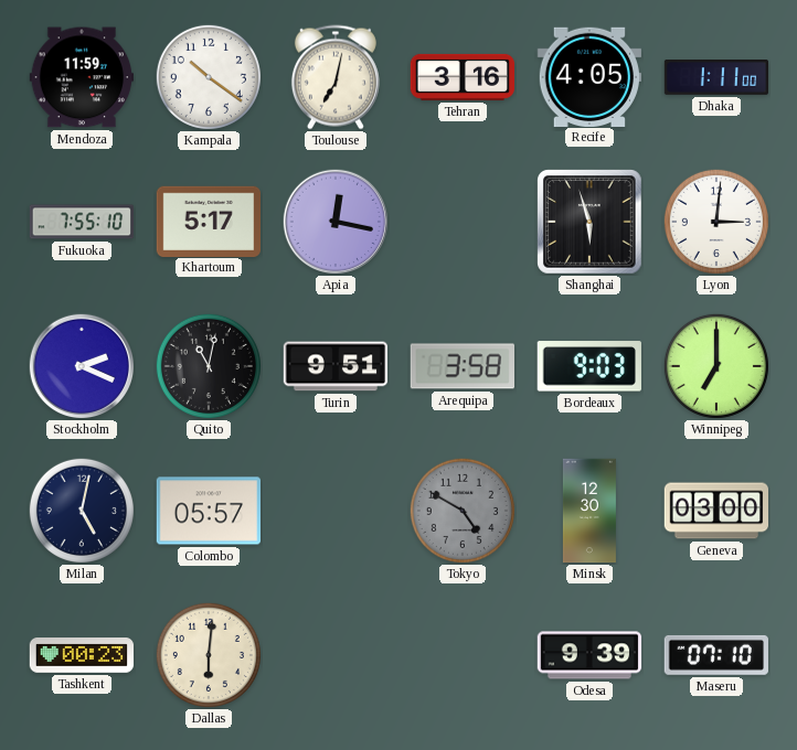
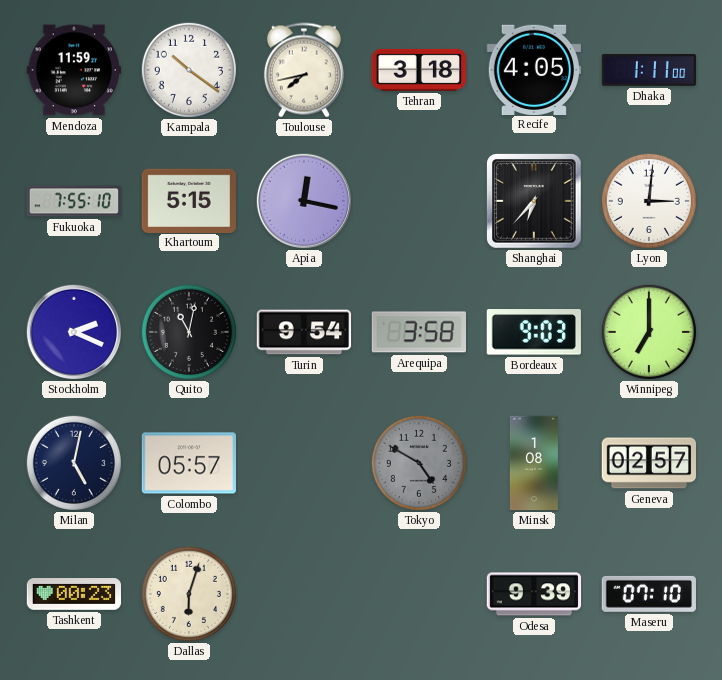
Toulouse: 7:02 -> 7:43
Tehran: 3:16 -> 3:18
Khartoum: 5:17 -> 5:15
Shanghai: 5:57 -> 6:37
Turin: 9:51 -> 9:54
Minsk: 12:30 -> 1:08
Geneva: 03:00 -> 02:57
Dallas: 6:01 -> 6:03
